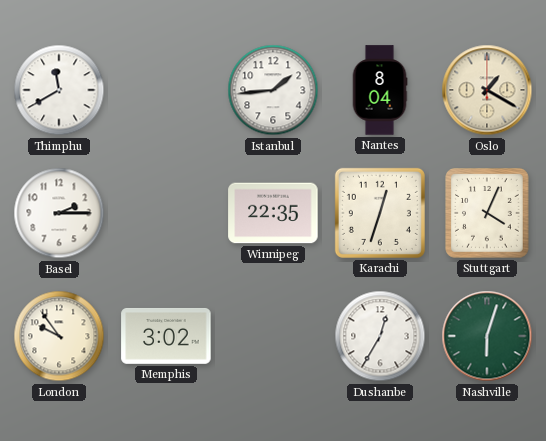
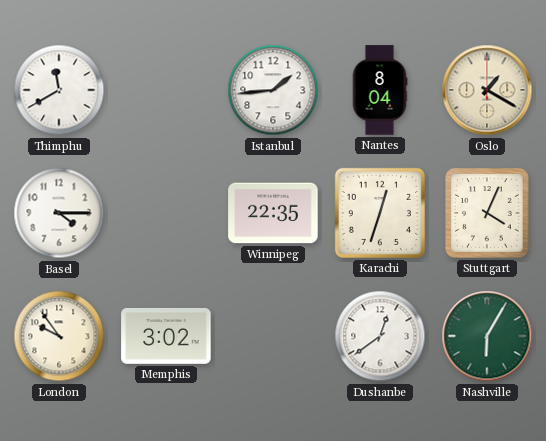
Basel: 2:15 -> 4:15
Dushanbe: 12:35 -> 12:39
Nashville: 6:03 -> 6:05
